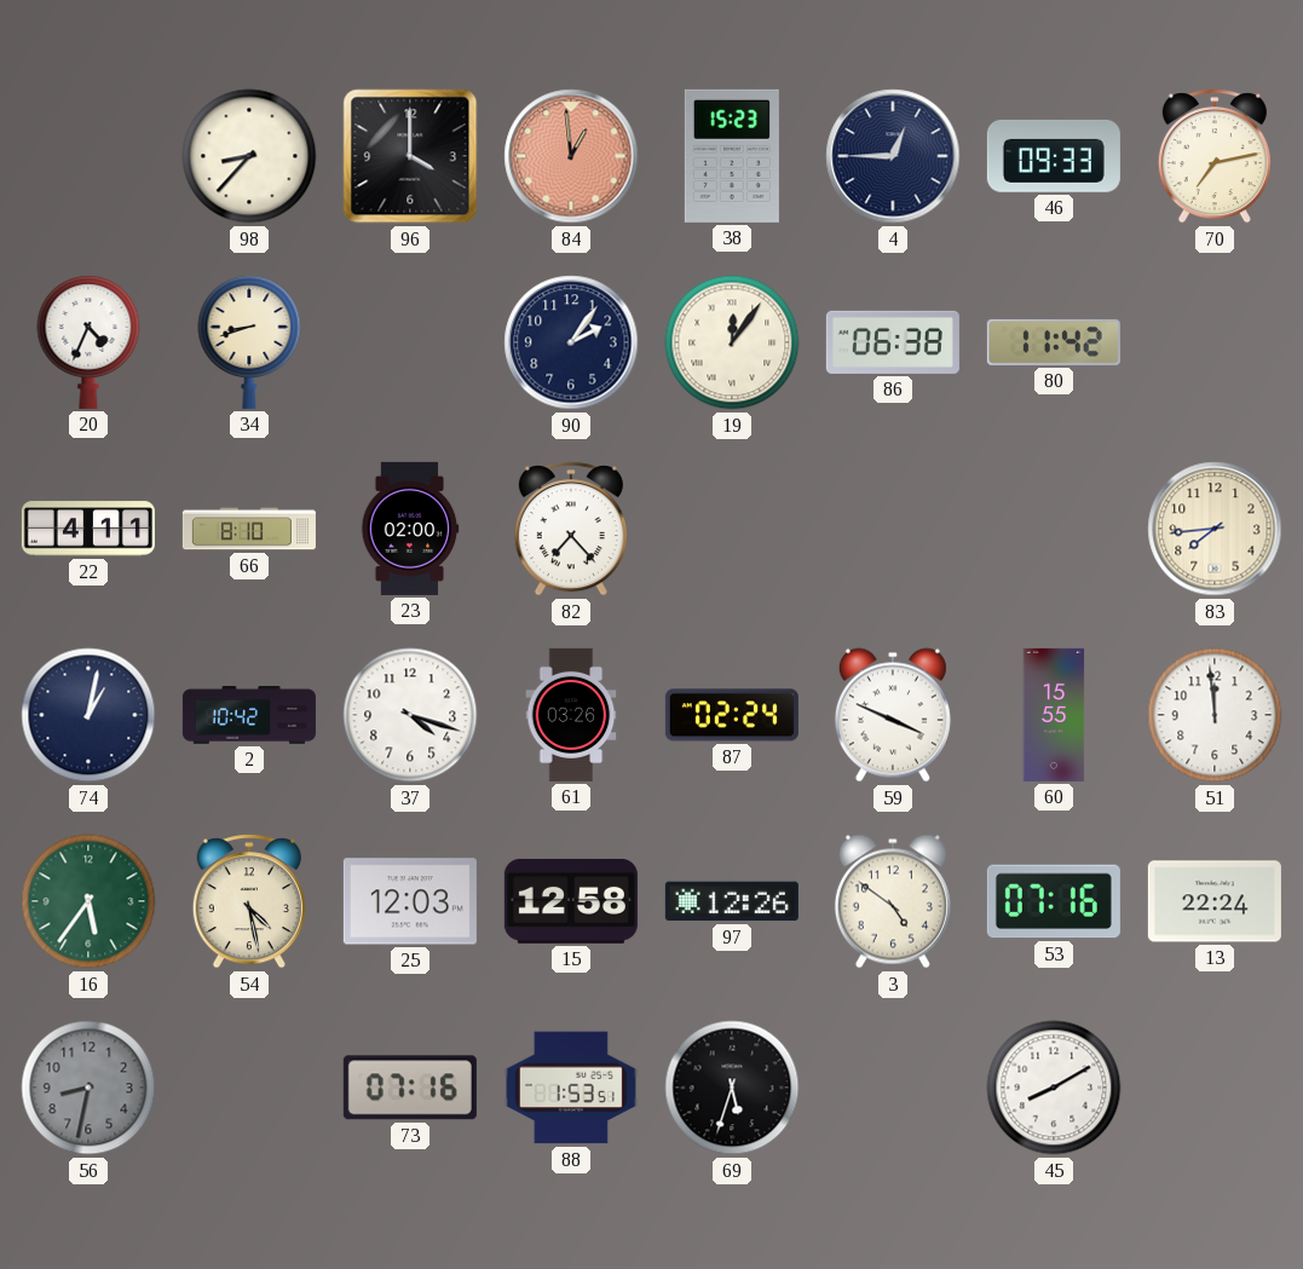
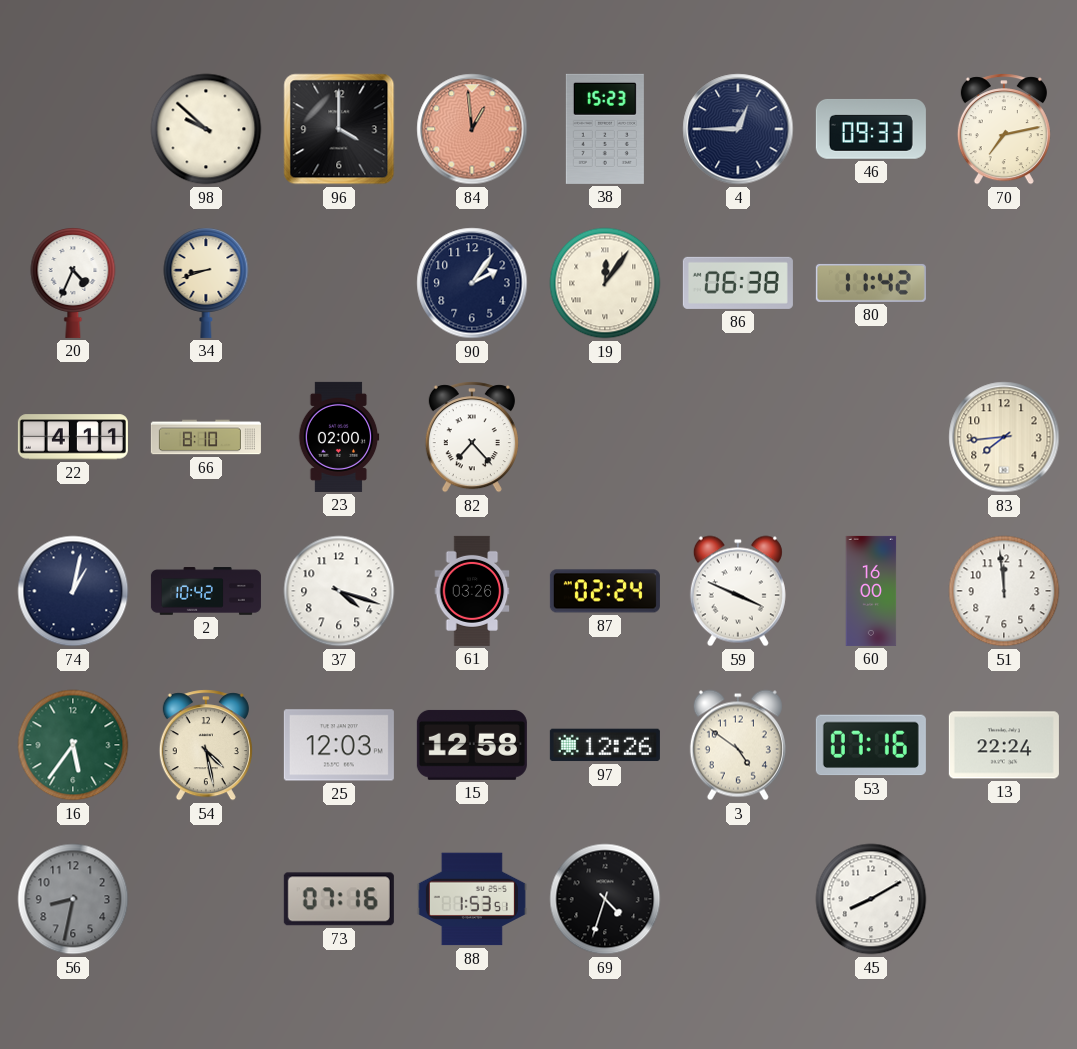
98: 8:37 -> 9:52
60: 15:55 -> 16:00
69: 5:33 -> 4:33
